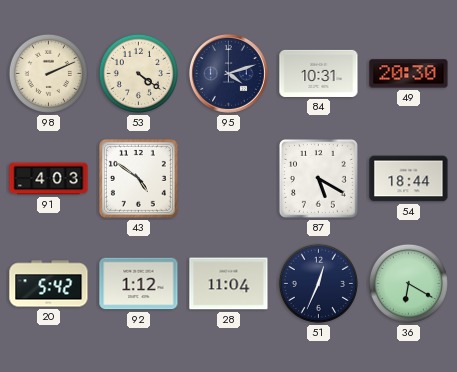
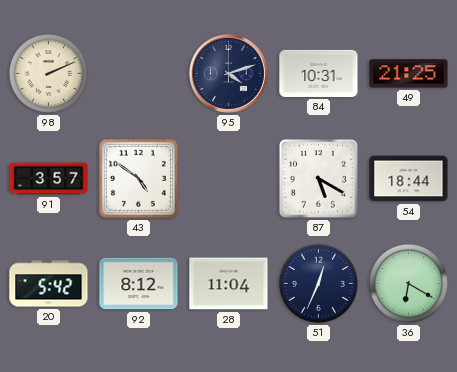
53: 4:21 -> none
49: 20:30 -> 21:25
91: 4:03 -> 3:57
92: 1:12 -> 8:12
